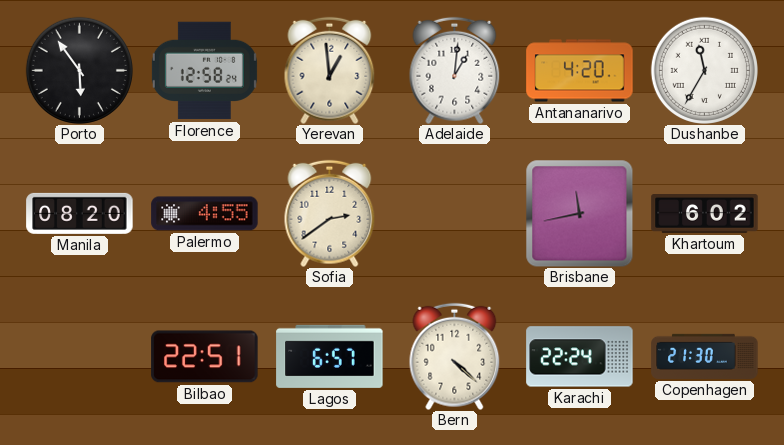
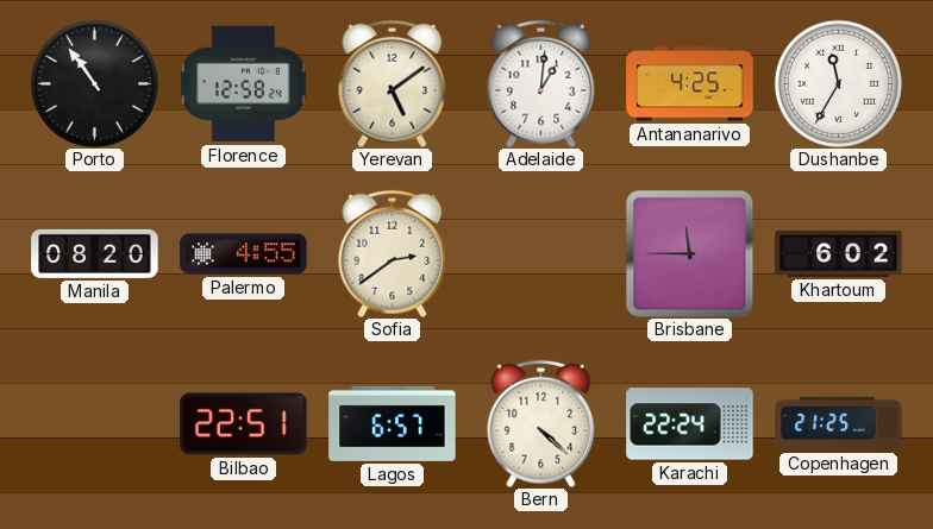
Porto: 5:54 -> 10:54
Yerevan: 12:59 -> 5:09
Antananarivo: 4:20 -> 4:25
Brisbane: 11:43 -> 11:45
Copenhagen: 21:30 -> 21:25
